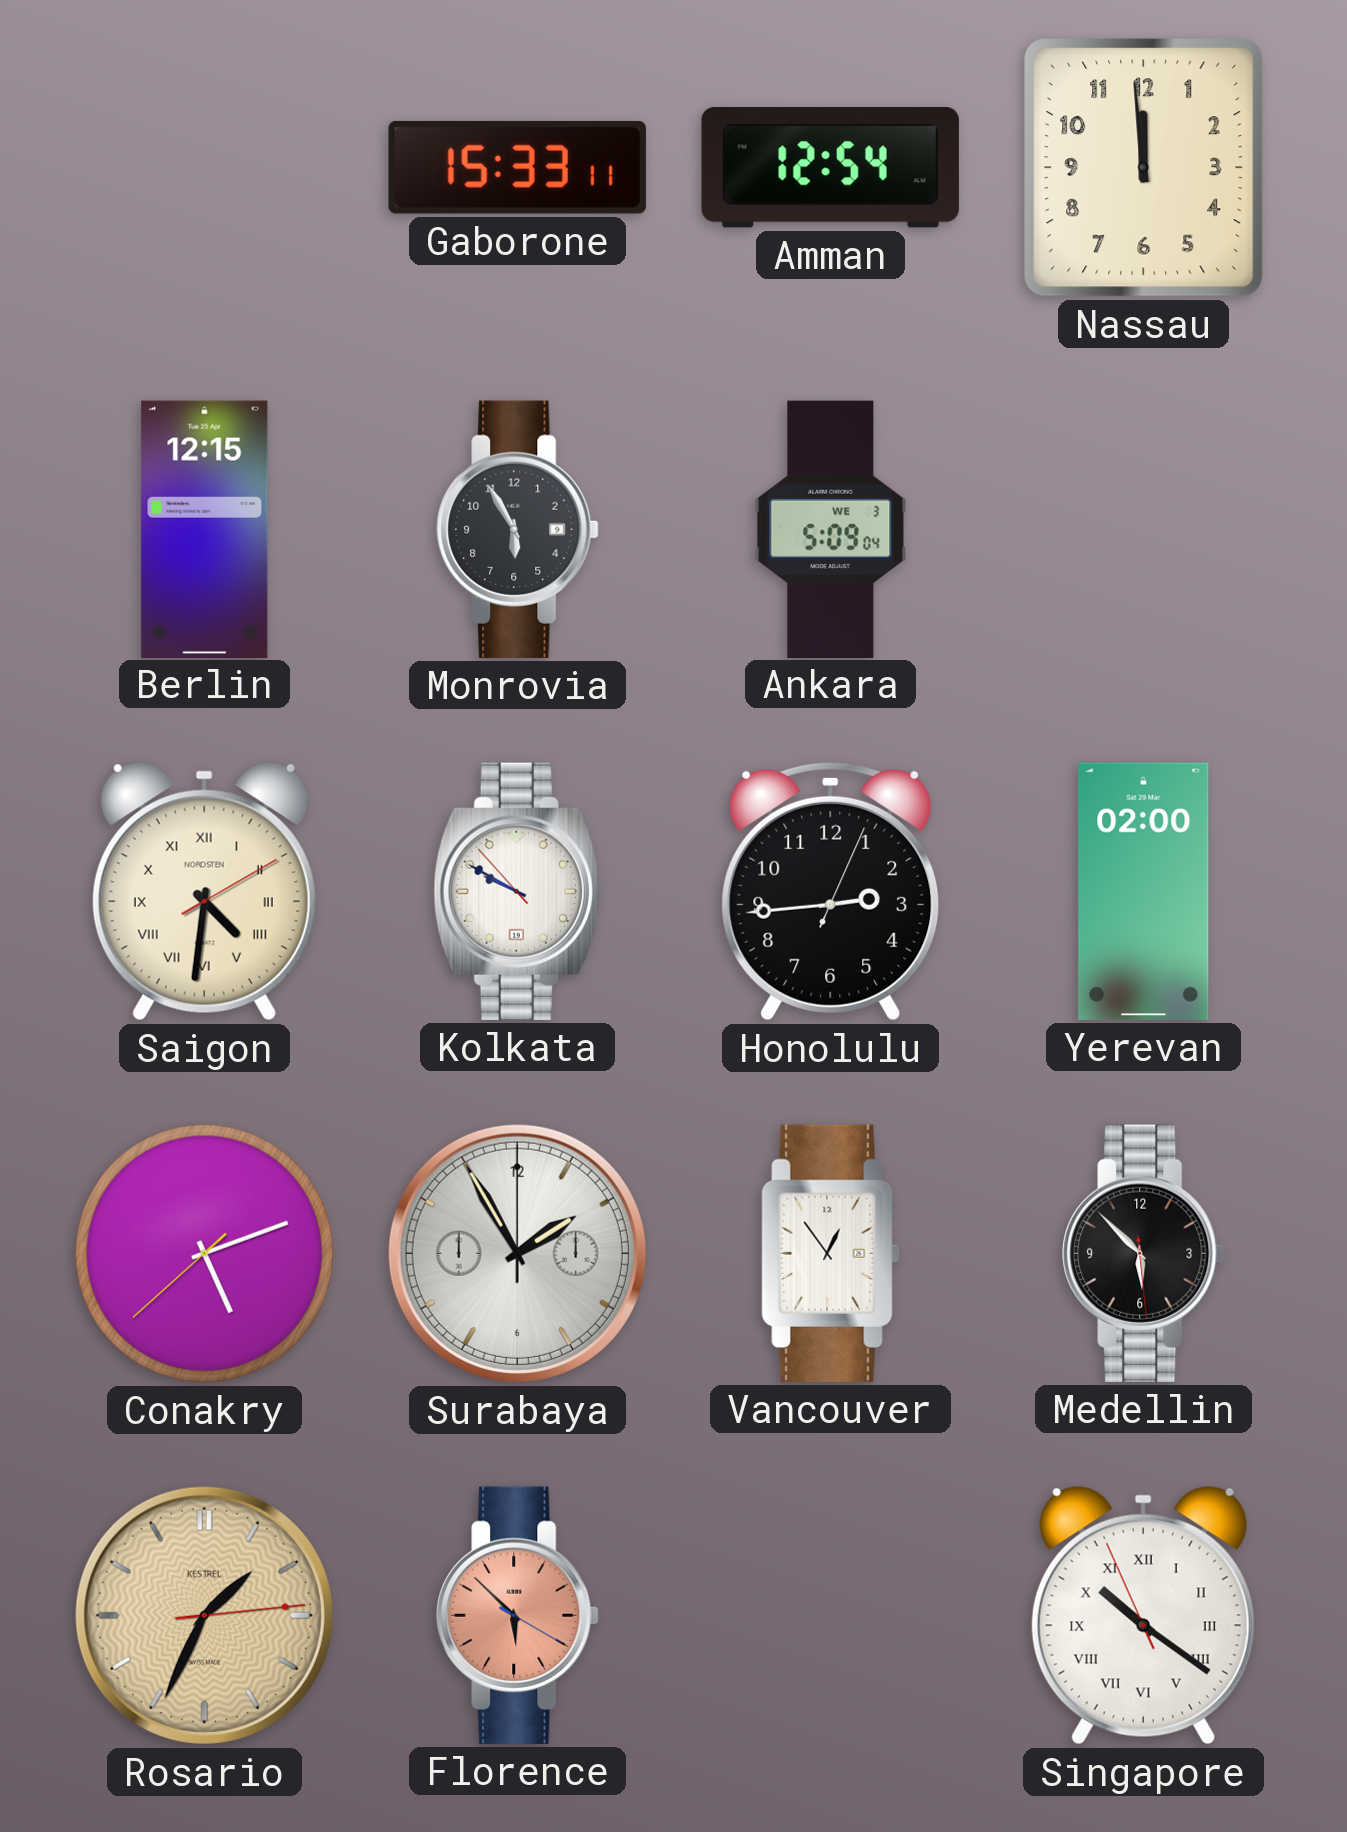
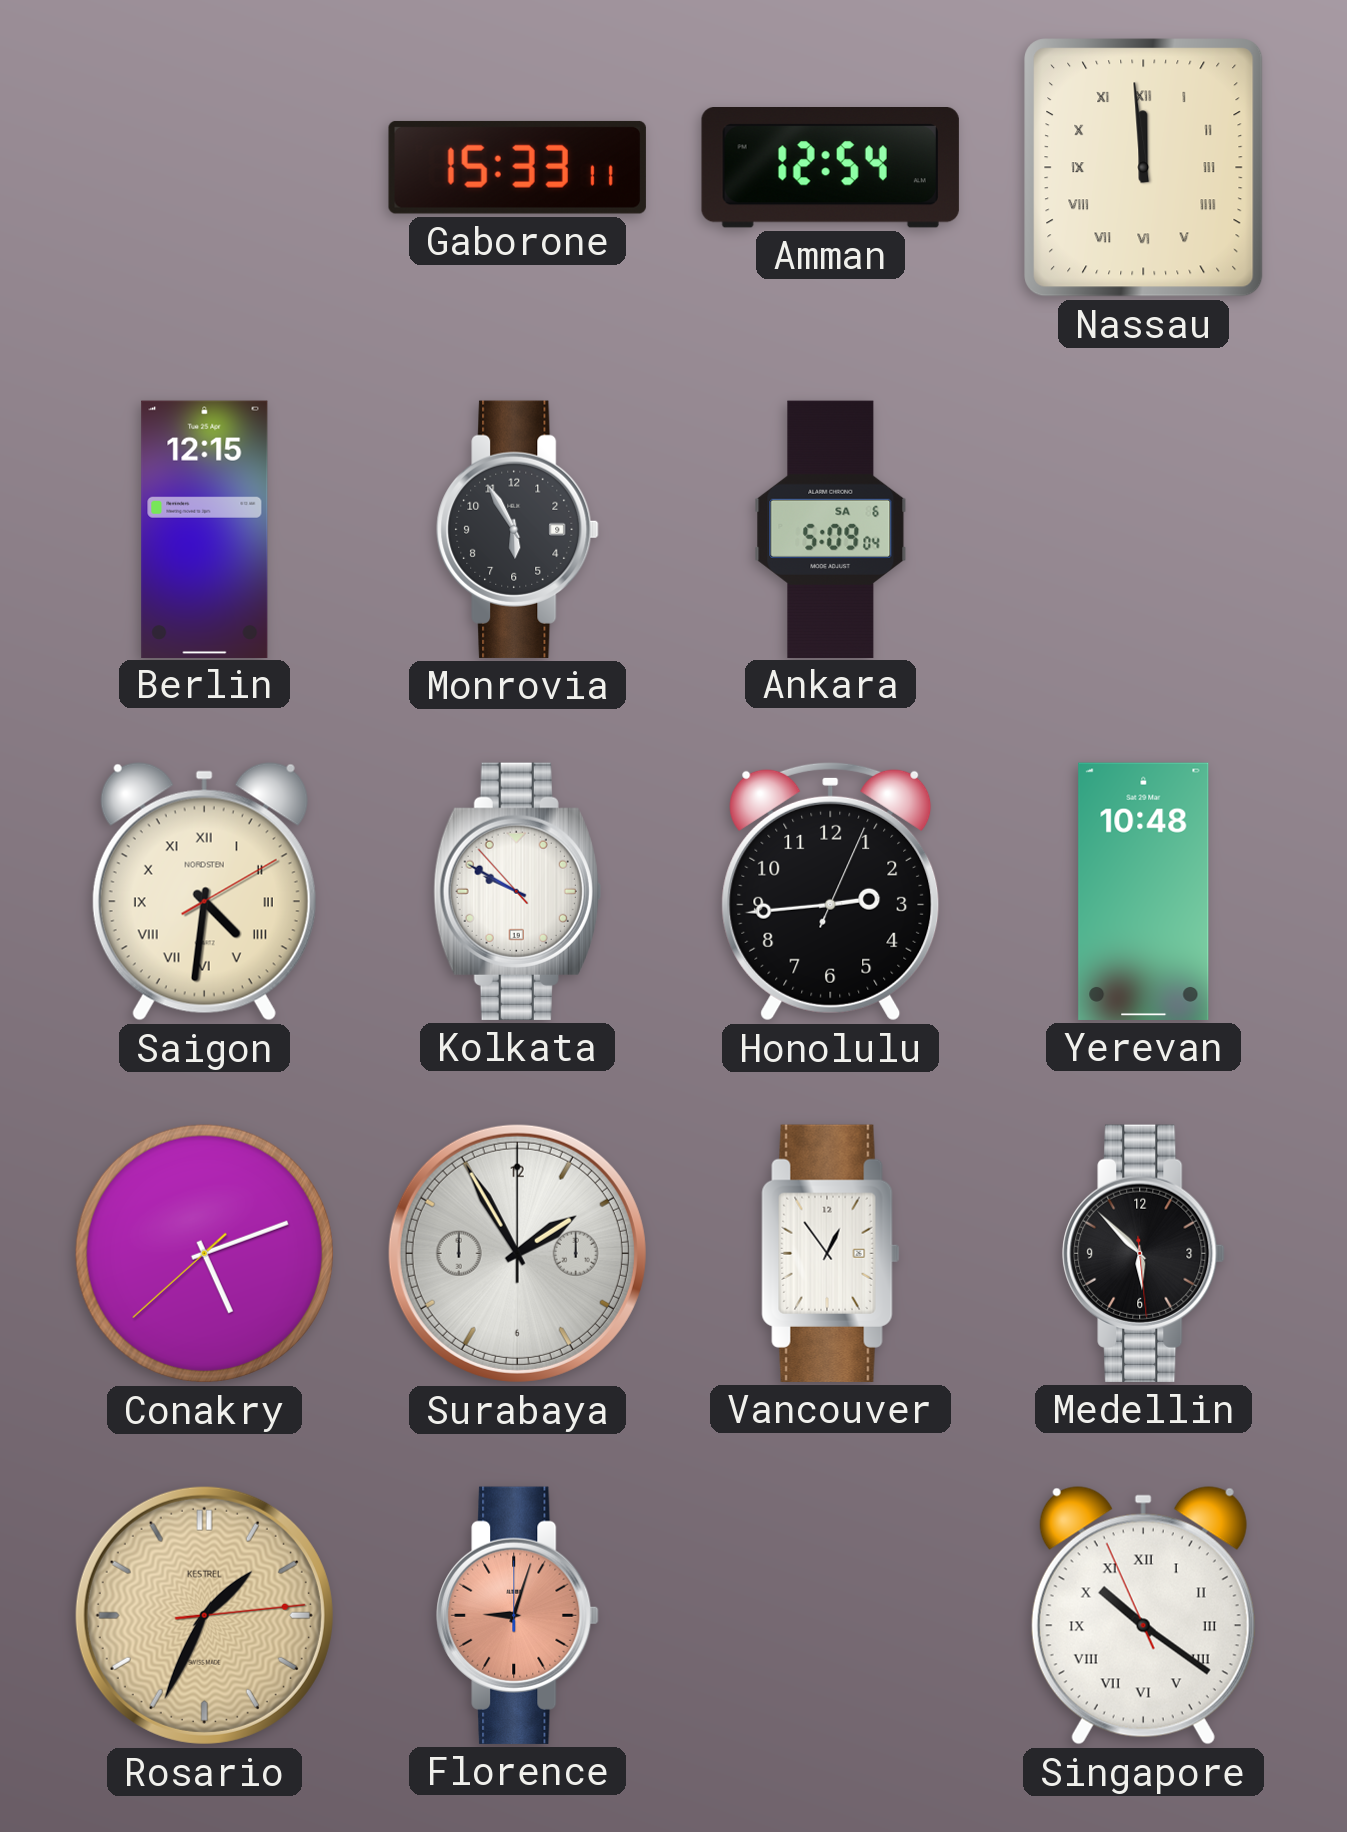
Nassau numerals: Arabic -> Roman
Ankara date: WE 3 -> SA 6
Yerevan: 02:00 -> 10:48
Florence: 5:52 -> 9:03
